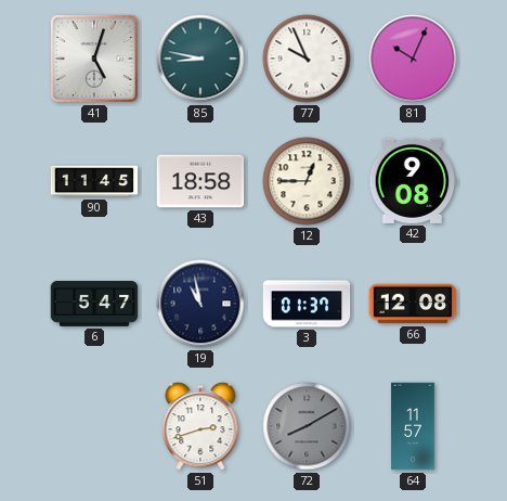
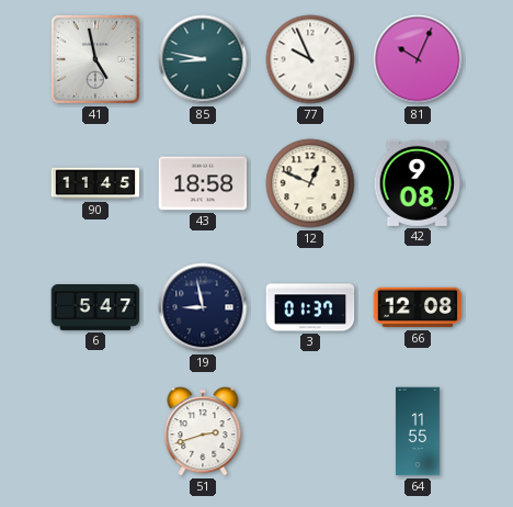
41: 5:03 -> 4:58
12: 12:45 -> 12:49
19: 10:58 -> 8:58
72: 8:10 -> none
64: 11:57 -> 11:55
